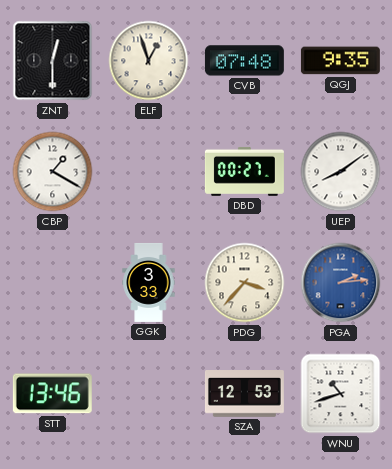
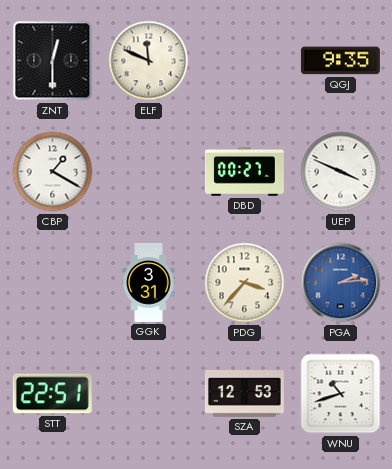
ELF: 12:57 -> 11:49
CVB: 07:48 -> none
UEP: 8:09 -> 3:49
GGK: 3:33 -> 3:31
STT: 13:46 -> 22:51
